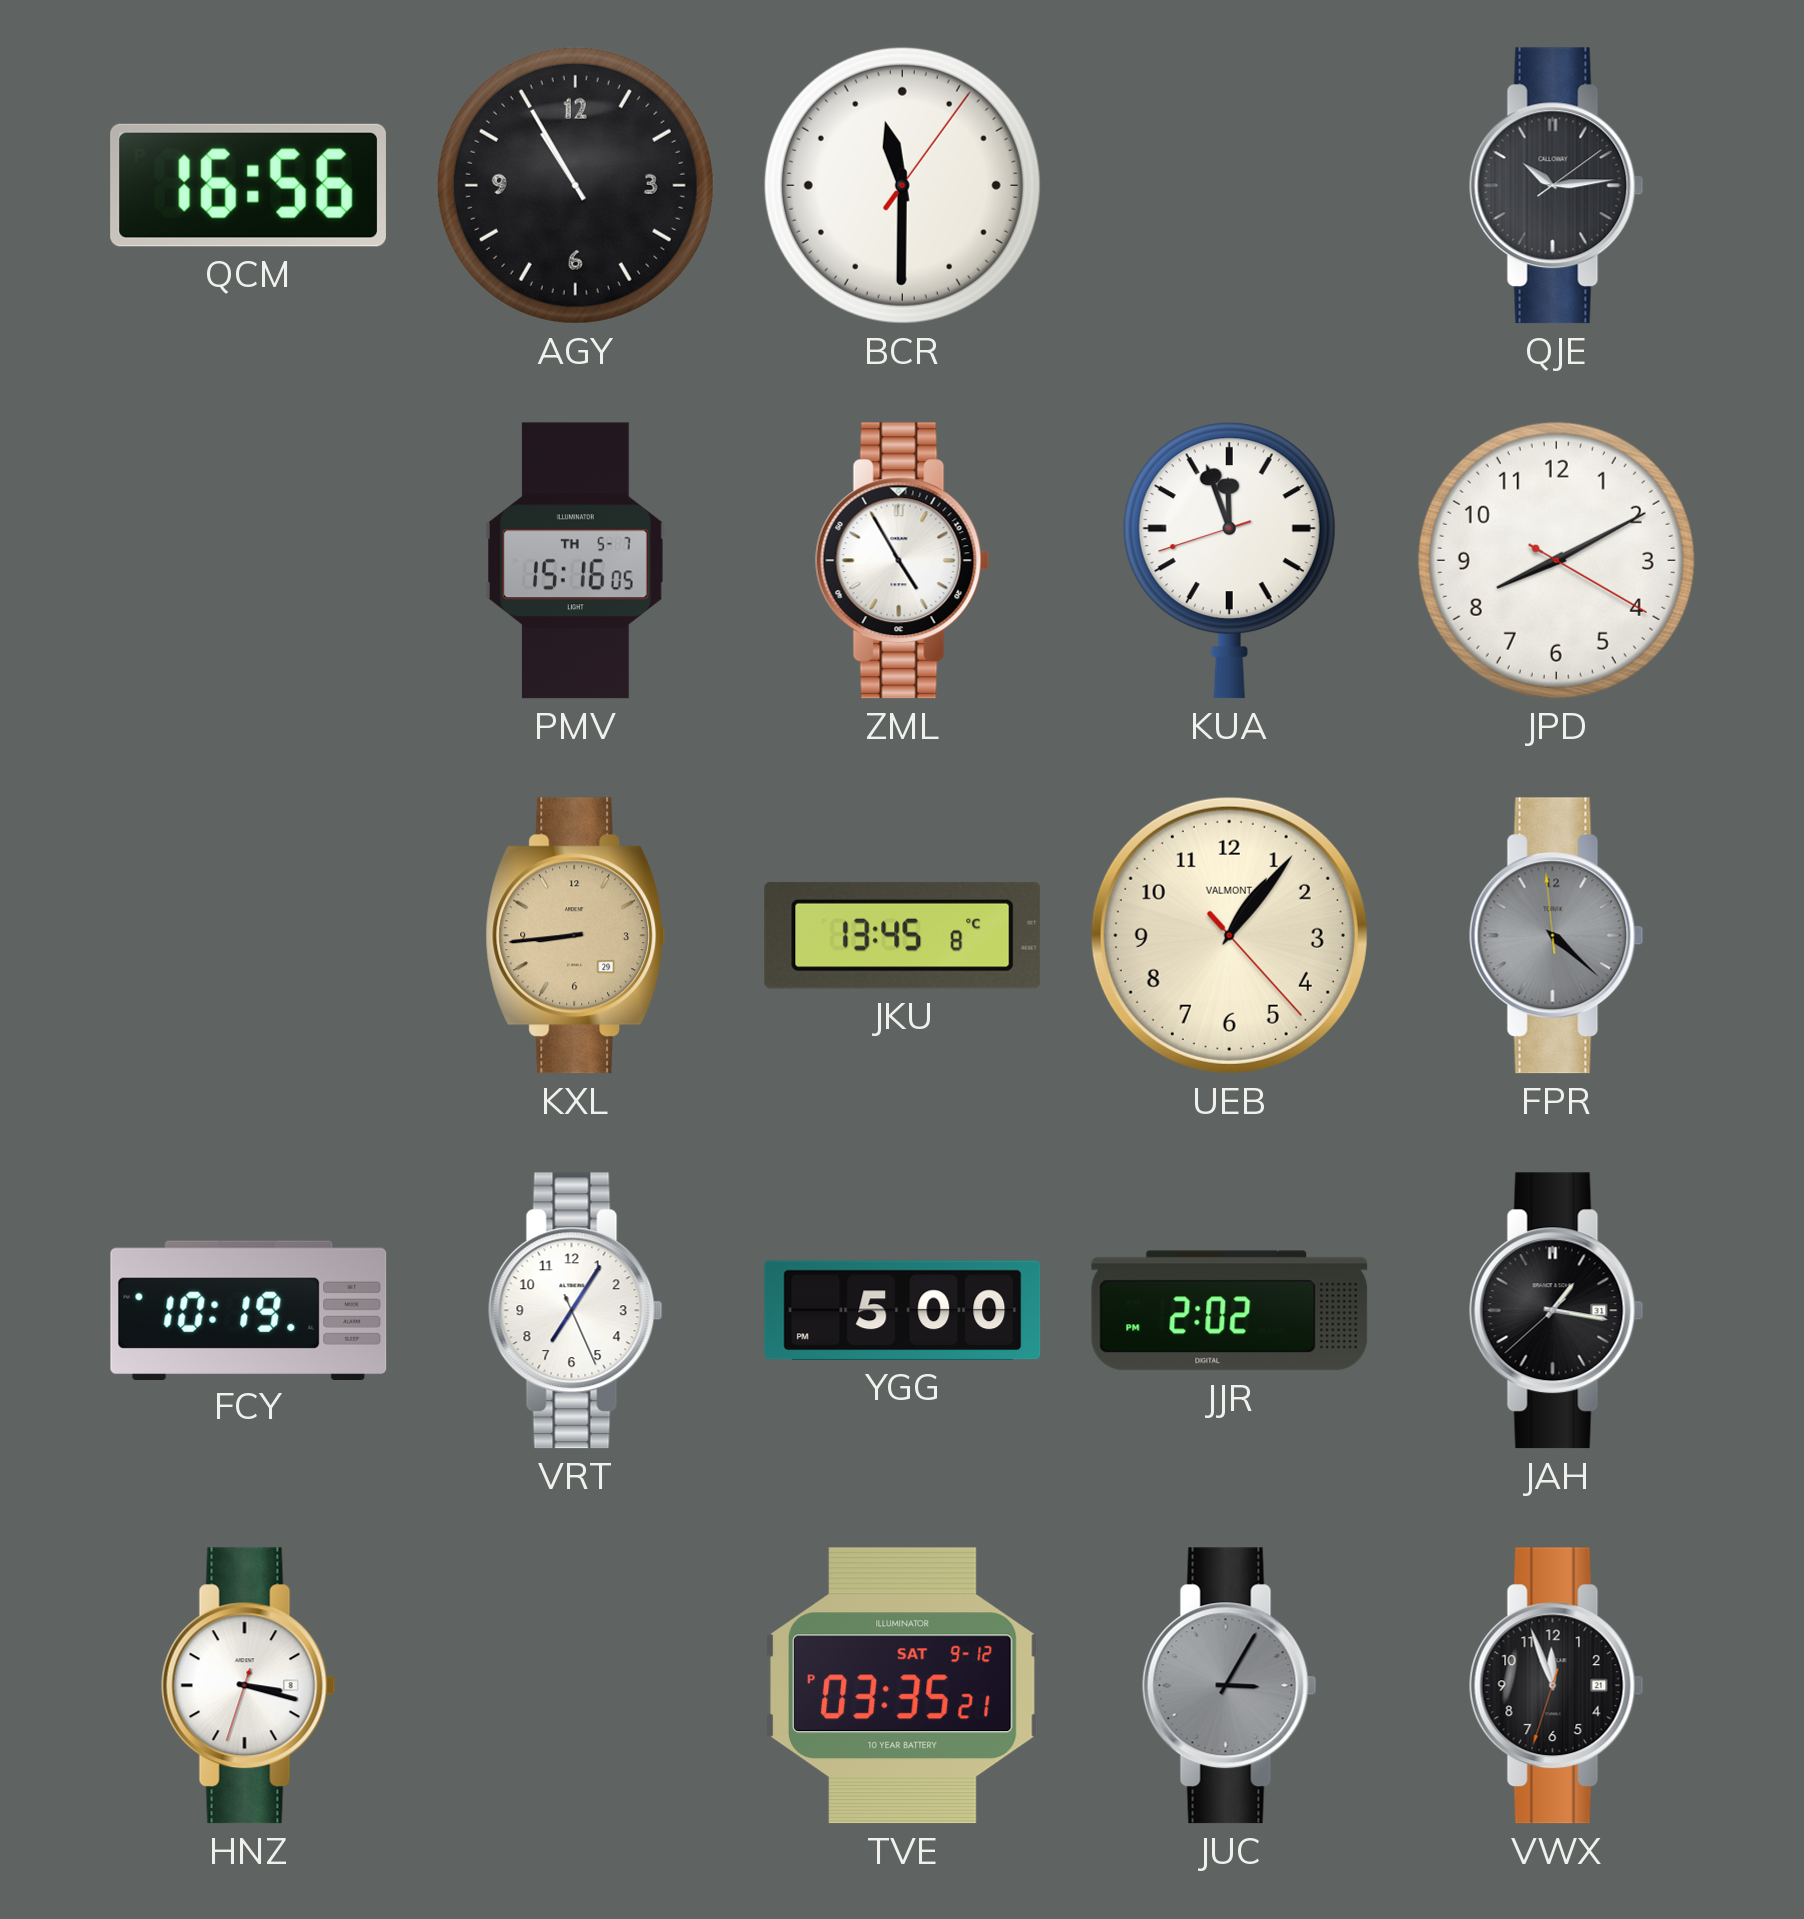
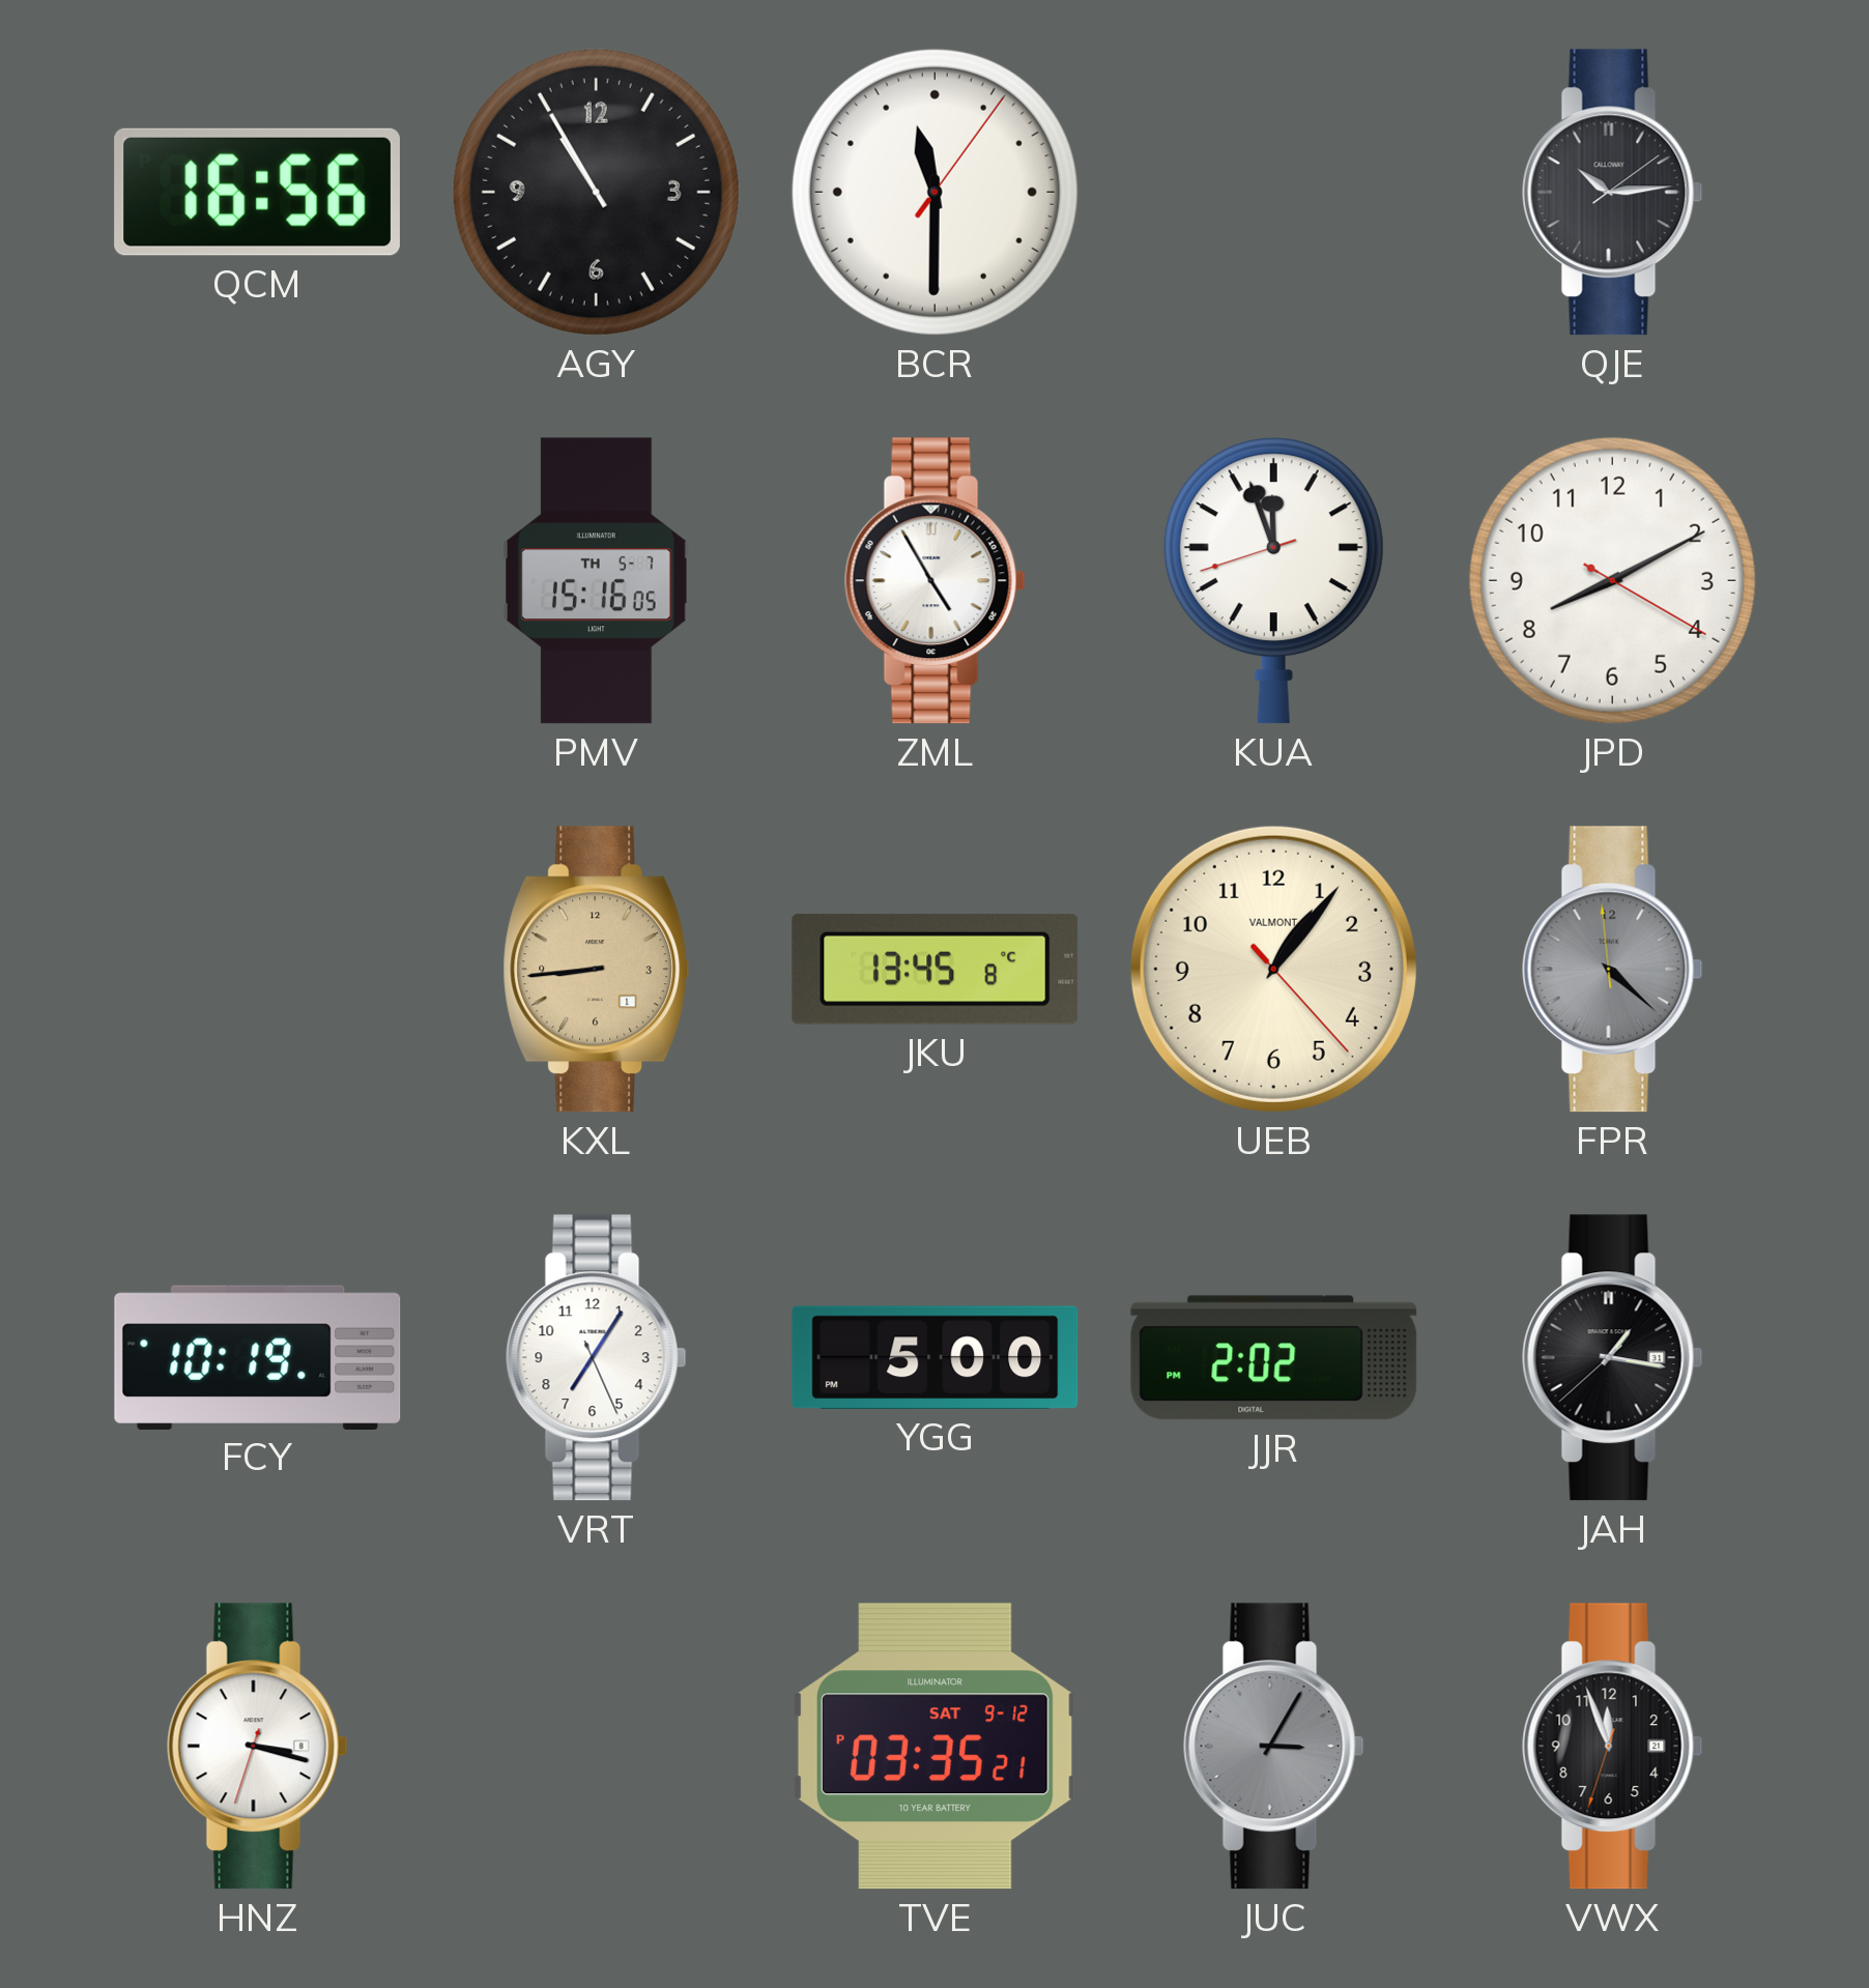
KXL date: 29 -> 1
